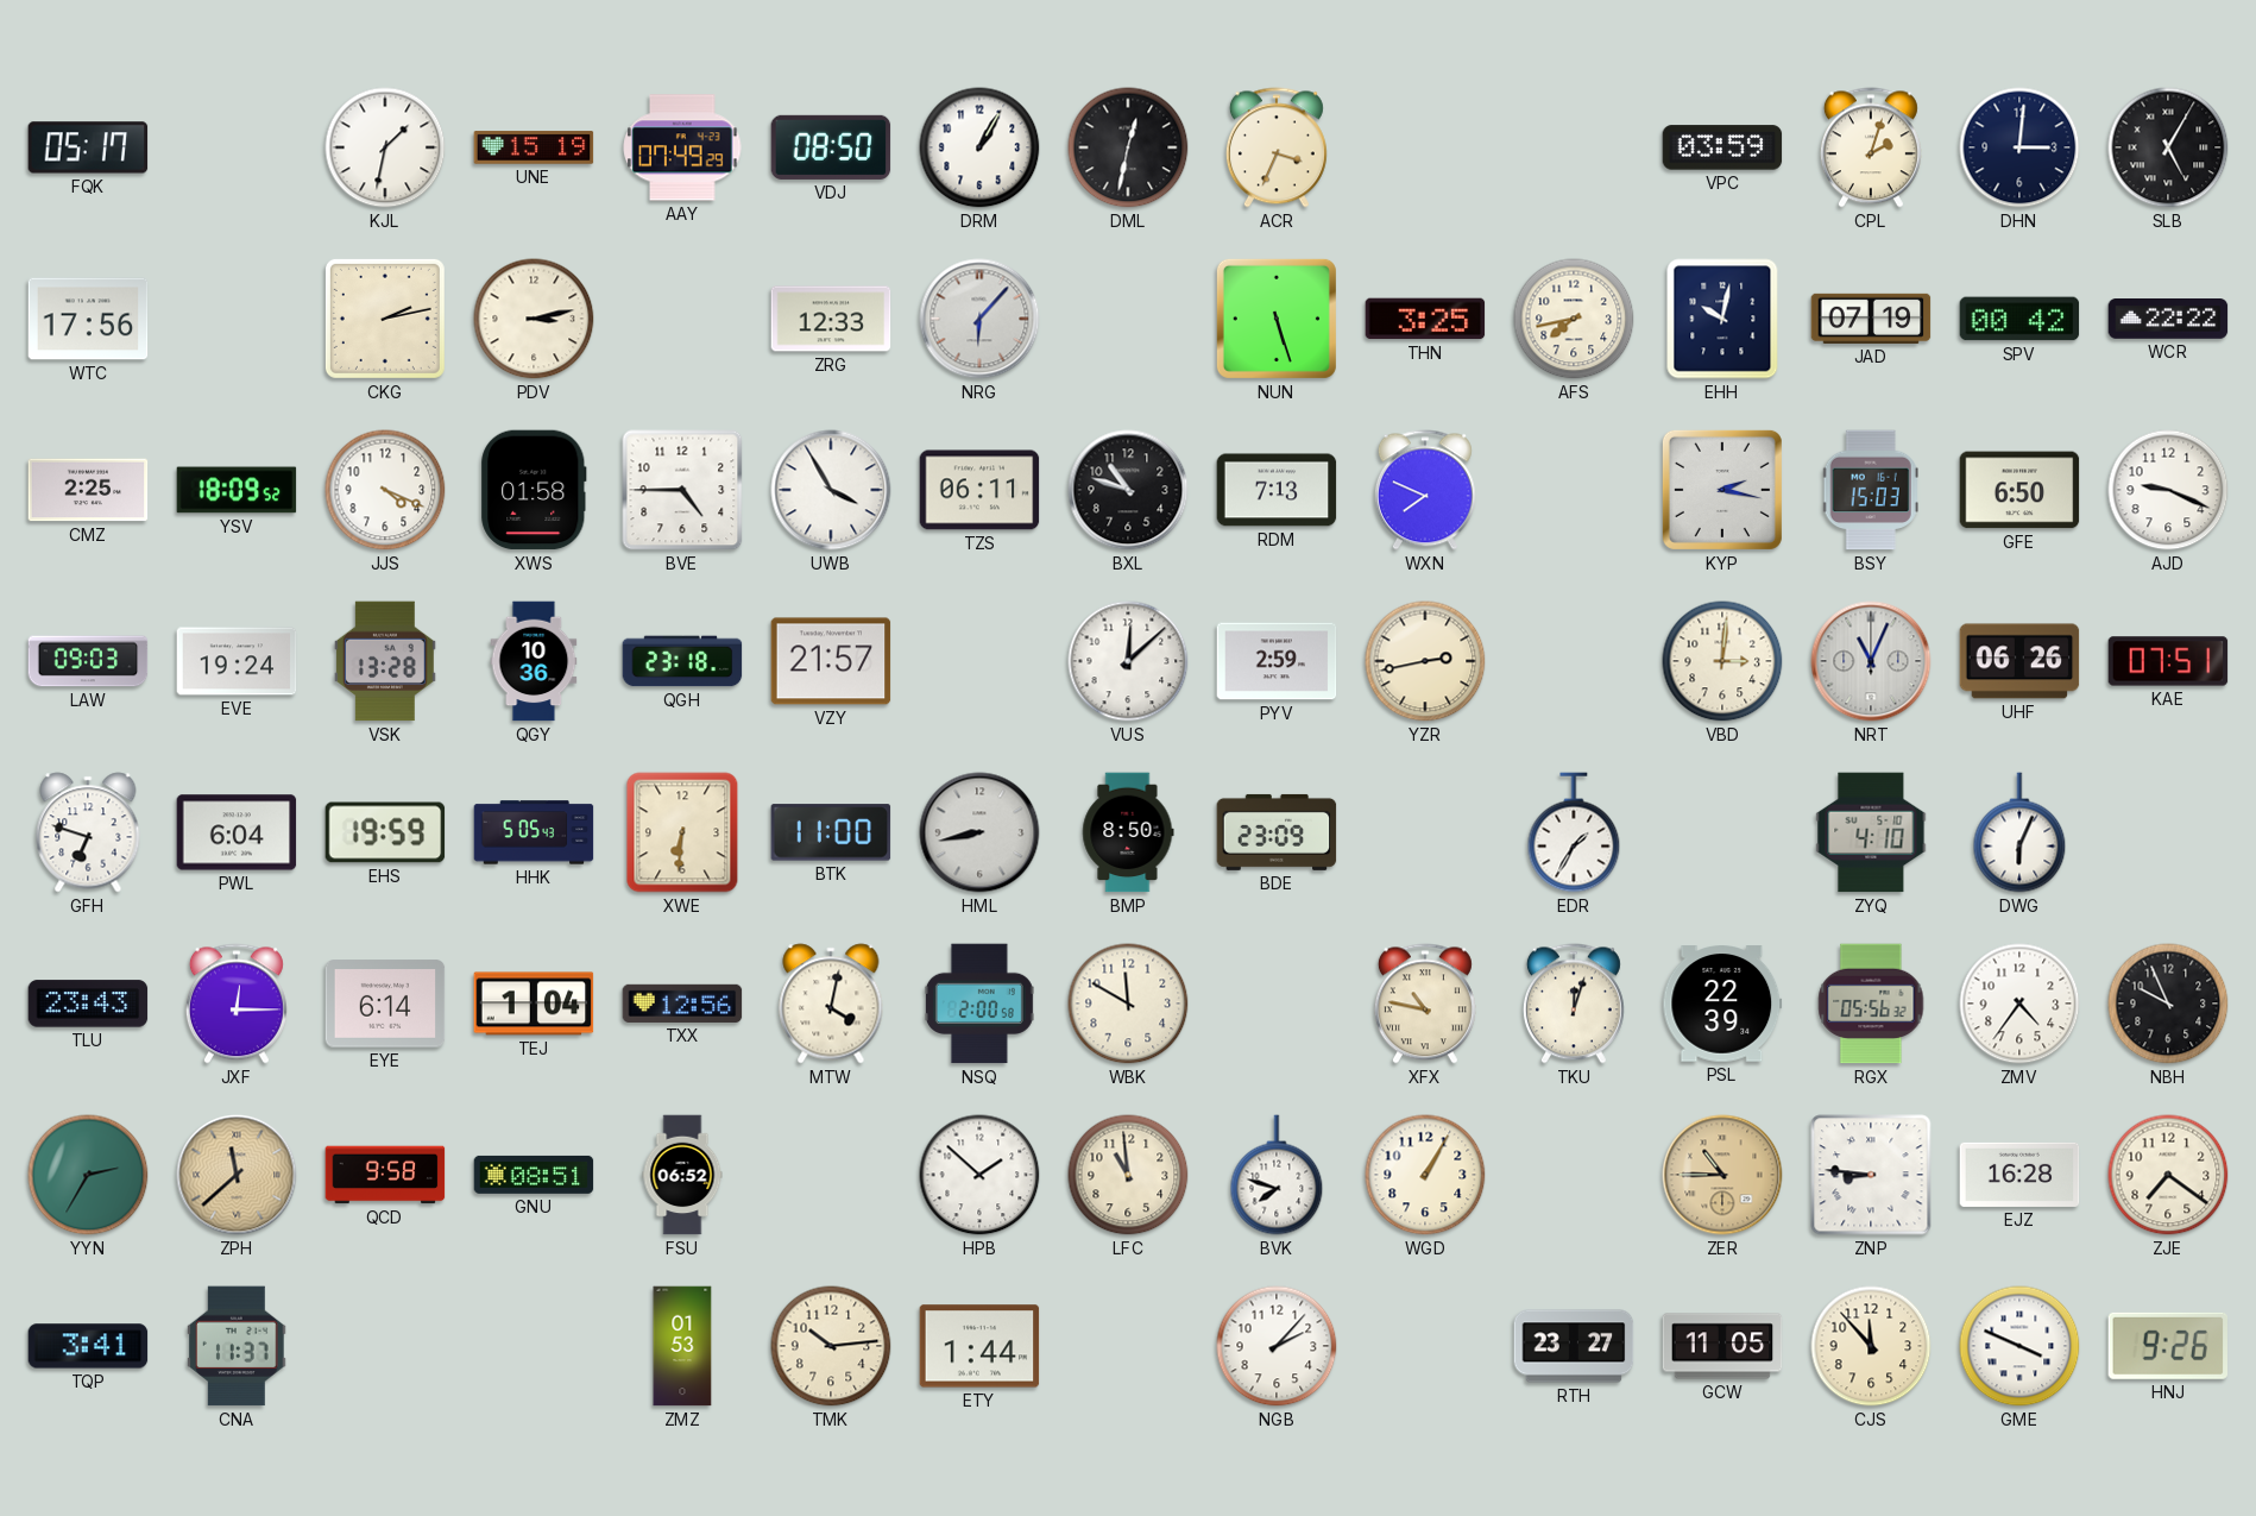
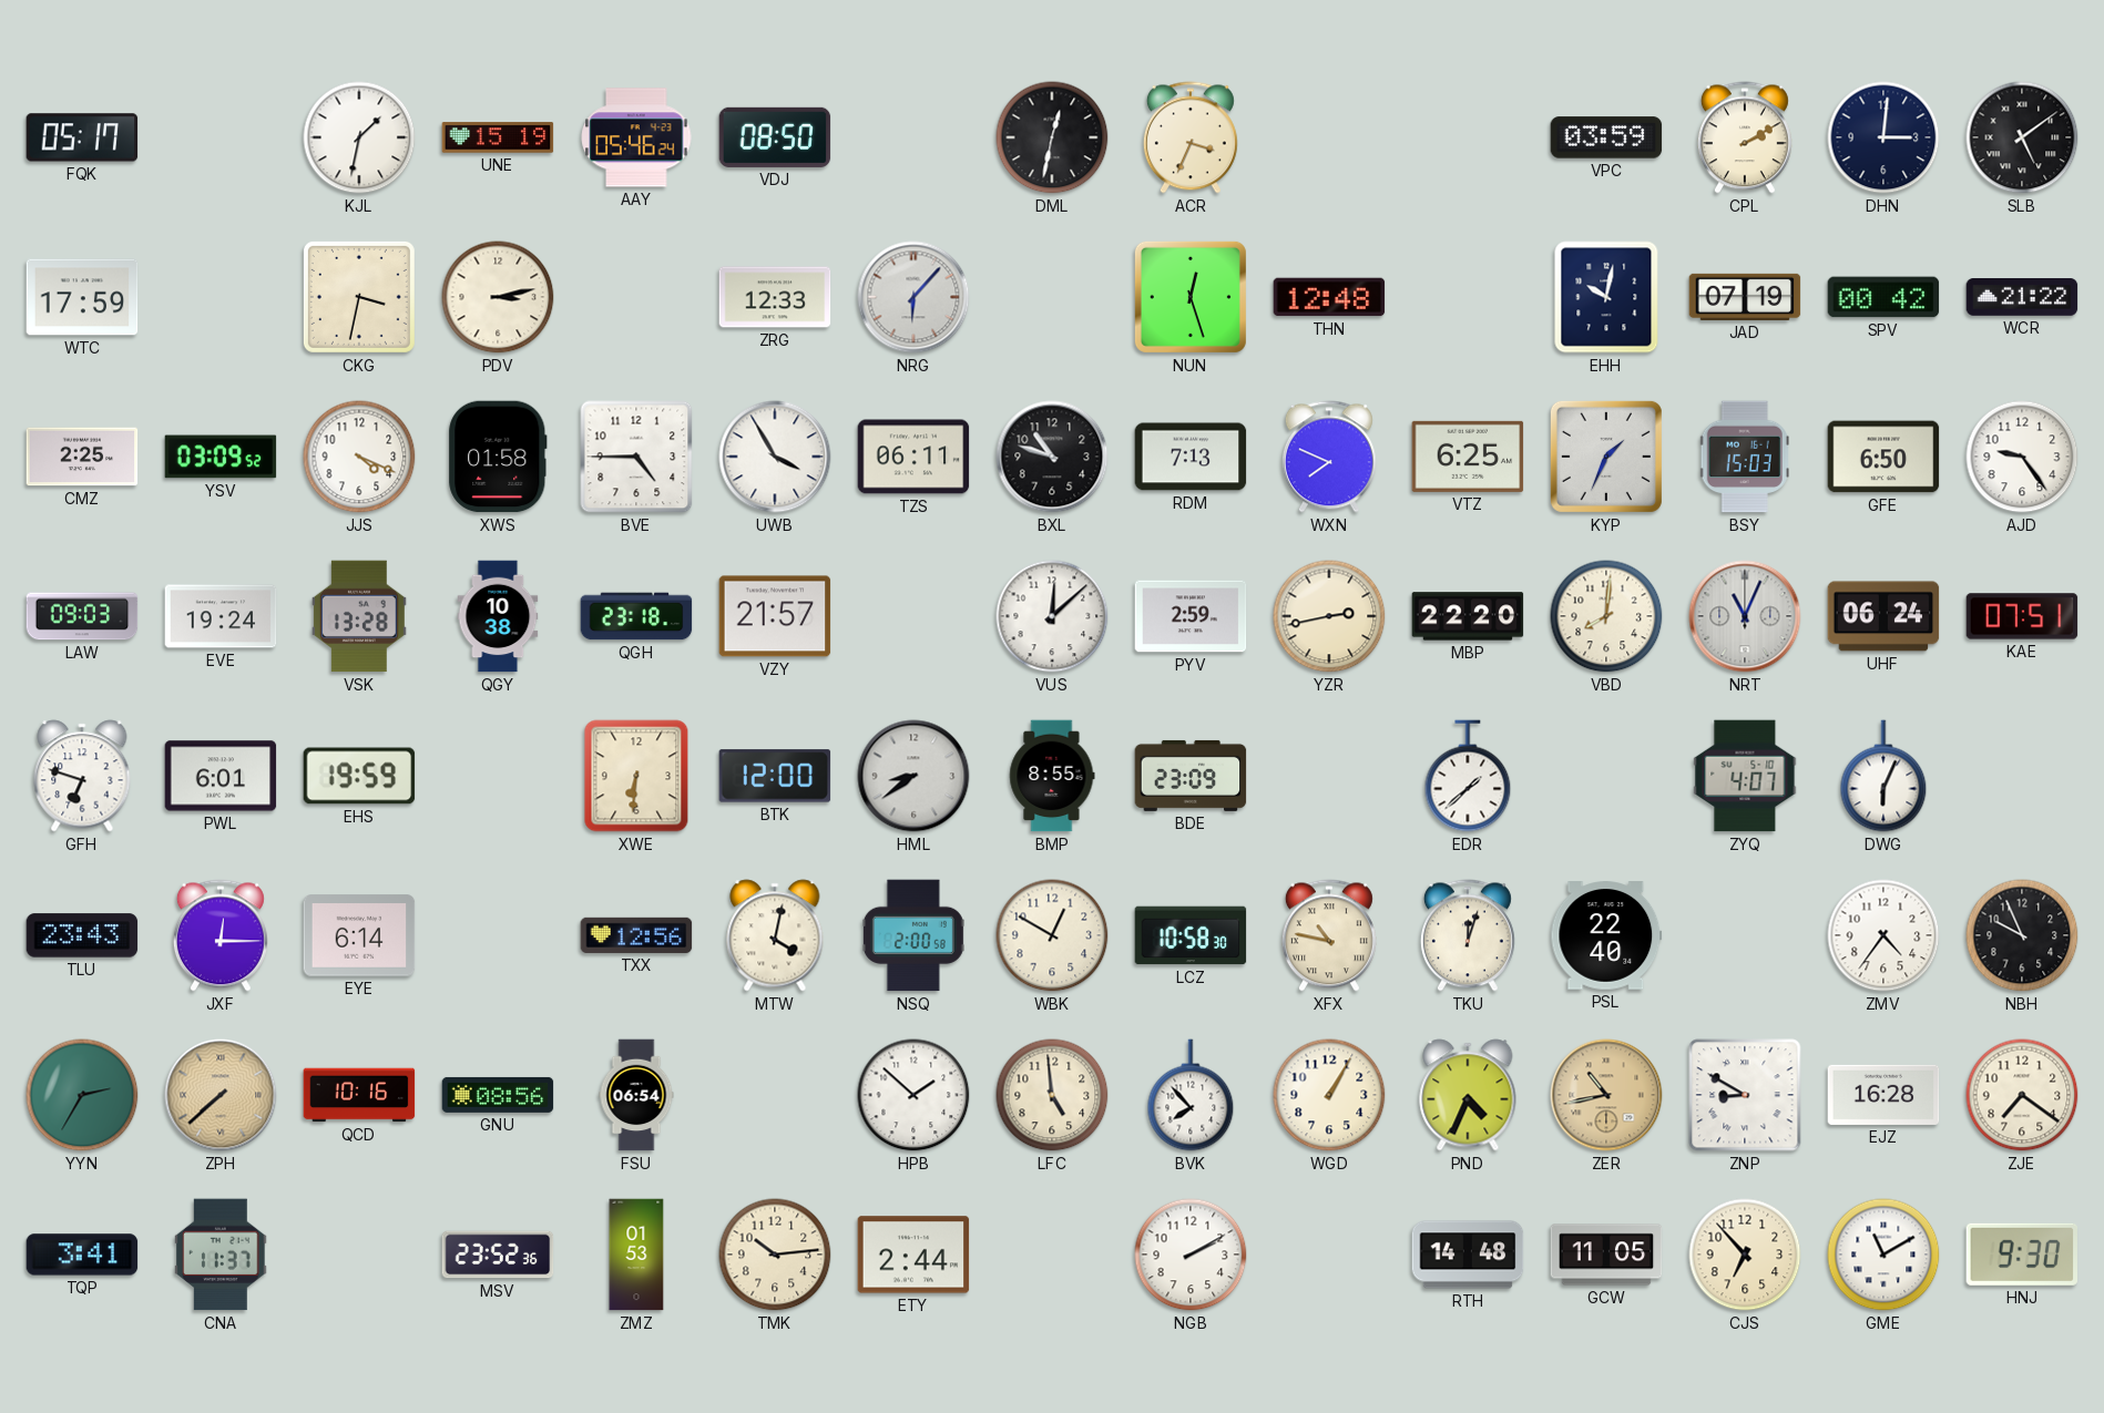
AAY: 07:49 -> 05:46
DRM: 1:05 -> none
CPL: 2:03 -> 2:10
SLB: 5:05 -> 5:09
WTC: 17:56 -> 17:59
CKG: 2:13 -> 3:32
NUN: 5:27 -> 12:27
THN: 3:25 -> 12:48
AFS: 7:43 -> none
WCR: 22:22 -> 21:22
YSV: 18:09 -> 03:09
VTZ: none -> 6:25
KYP: 2:17 -> 1:34
AJD: 9:19 -> 9:24
QGY: 10:36 -> 10:38
MBP: none -> 22:20
VBD: 3:01 -> 8:01
UHF: 06:26 -> 06:24
PWL: 6:04 -> 6:01
HHK: 5:05 -> none
BTK: 11:00 -> 12:00
HML: 8:43 -> 8:39
BMP: 8:50 -> 8:55
EDR: 1:35 -> 1:38
ZYQ: 4:10 -> 4:07
TEJ: 1:04 -> none
WBK: 11:50 -> 12:50
LCZ: none -> 10:58
PSL: 22:39 -> 22:40
RGX: 05:56 -> none
ZPH: 11:38 -> 7:38
QCD: 9:58 -> 10:16
GNU: 08:51 -> 08:56
FSU: 06:52 -> 06:54
LFC: 10:59 -> 4:59
BVK: 7:48 -> 7:53
PND: none -> 4:34
ZER: 10:45 -> 10:43
ZNP: 8:46 -> 8:50
MSV: none -> 23:52
ETY: 1:44 -> 2:44
NGB: 2:07 -> 2:10
RTH: 23:27 -> 14:48
CJS: 11:53 -> 6:53
GME: 3:49 -> 11:10
HNJ: 9:26 -> 9:30
